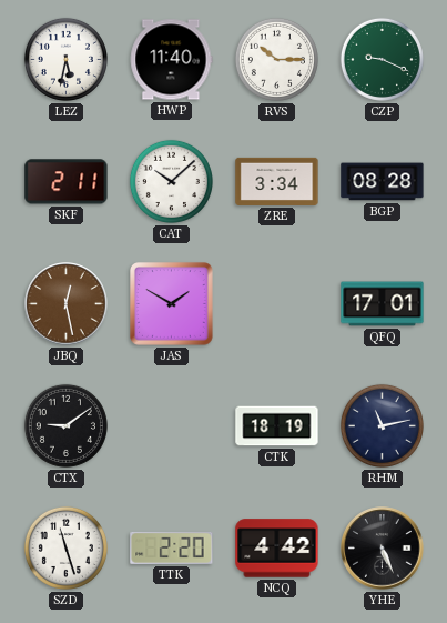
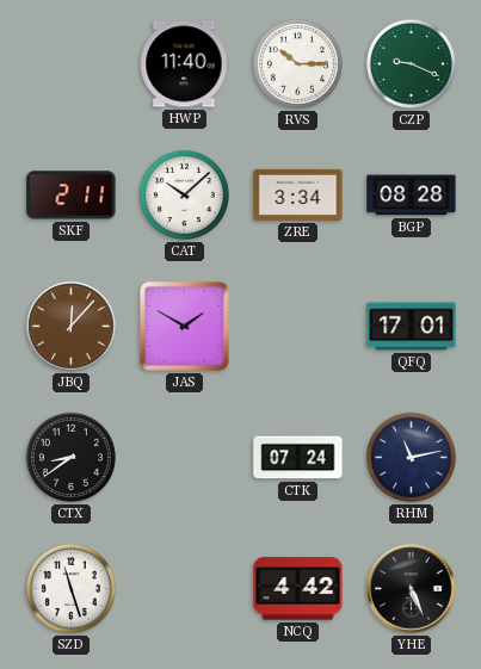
LEZ: 5:32 -> none
JBQ: 12:28 -> 12:07
CTX: 9:09 -> 8:39
CTK: 18:19 -> 07:24
TTK: 2:20 -> none
